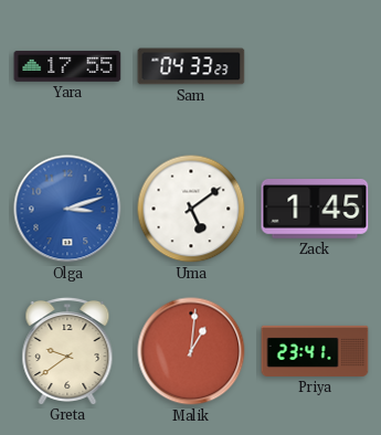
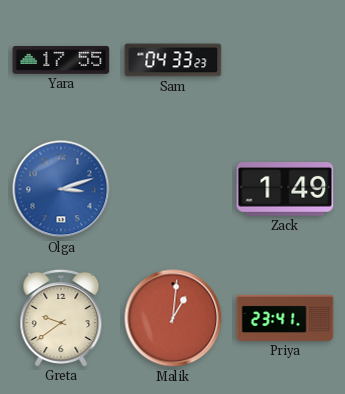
Uma: 5:09 -> none
Zack: 1:45 -> 1:49
